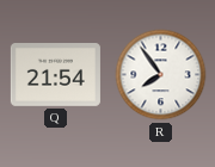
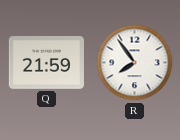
Q: 21:54 -> 21:59
